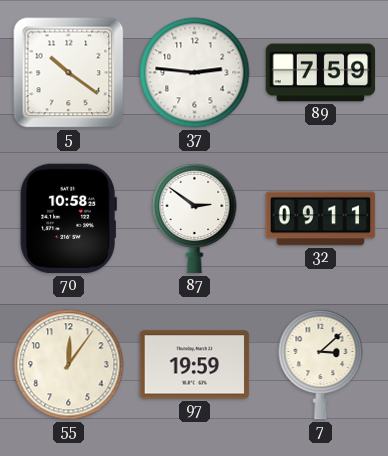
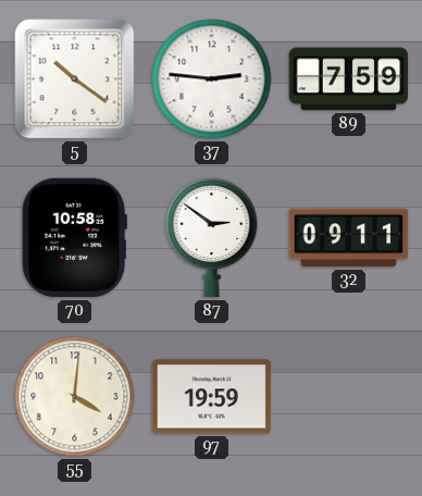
55: 12:06 -> 4:01
7: 3:08 -> none
